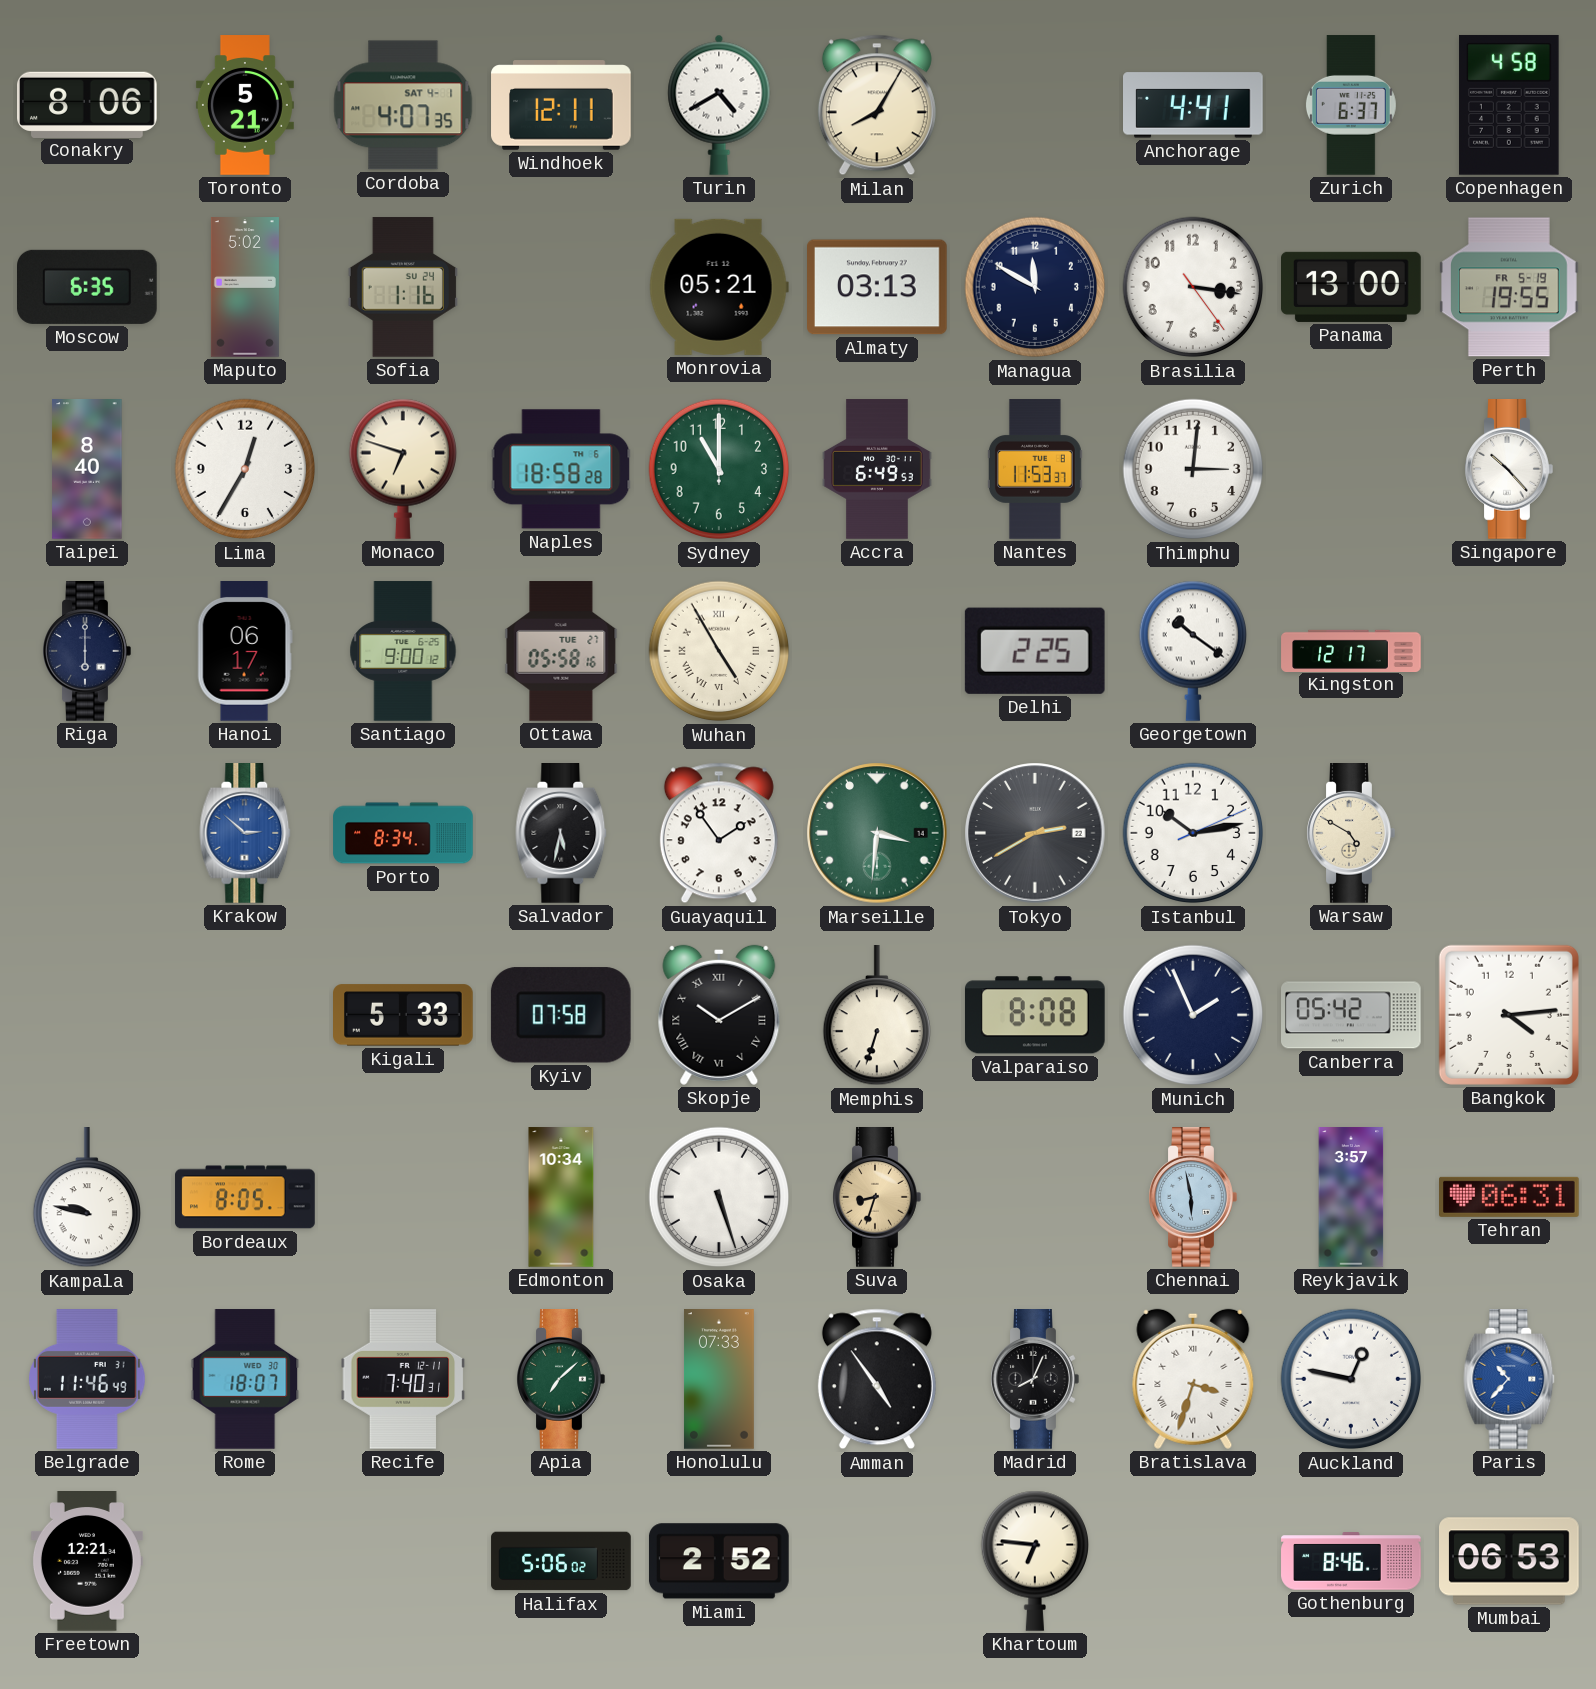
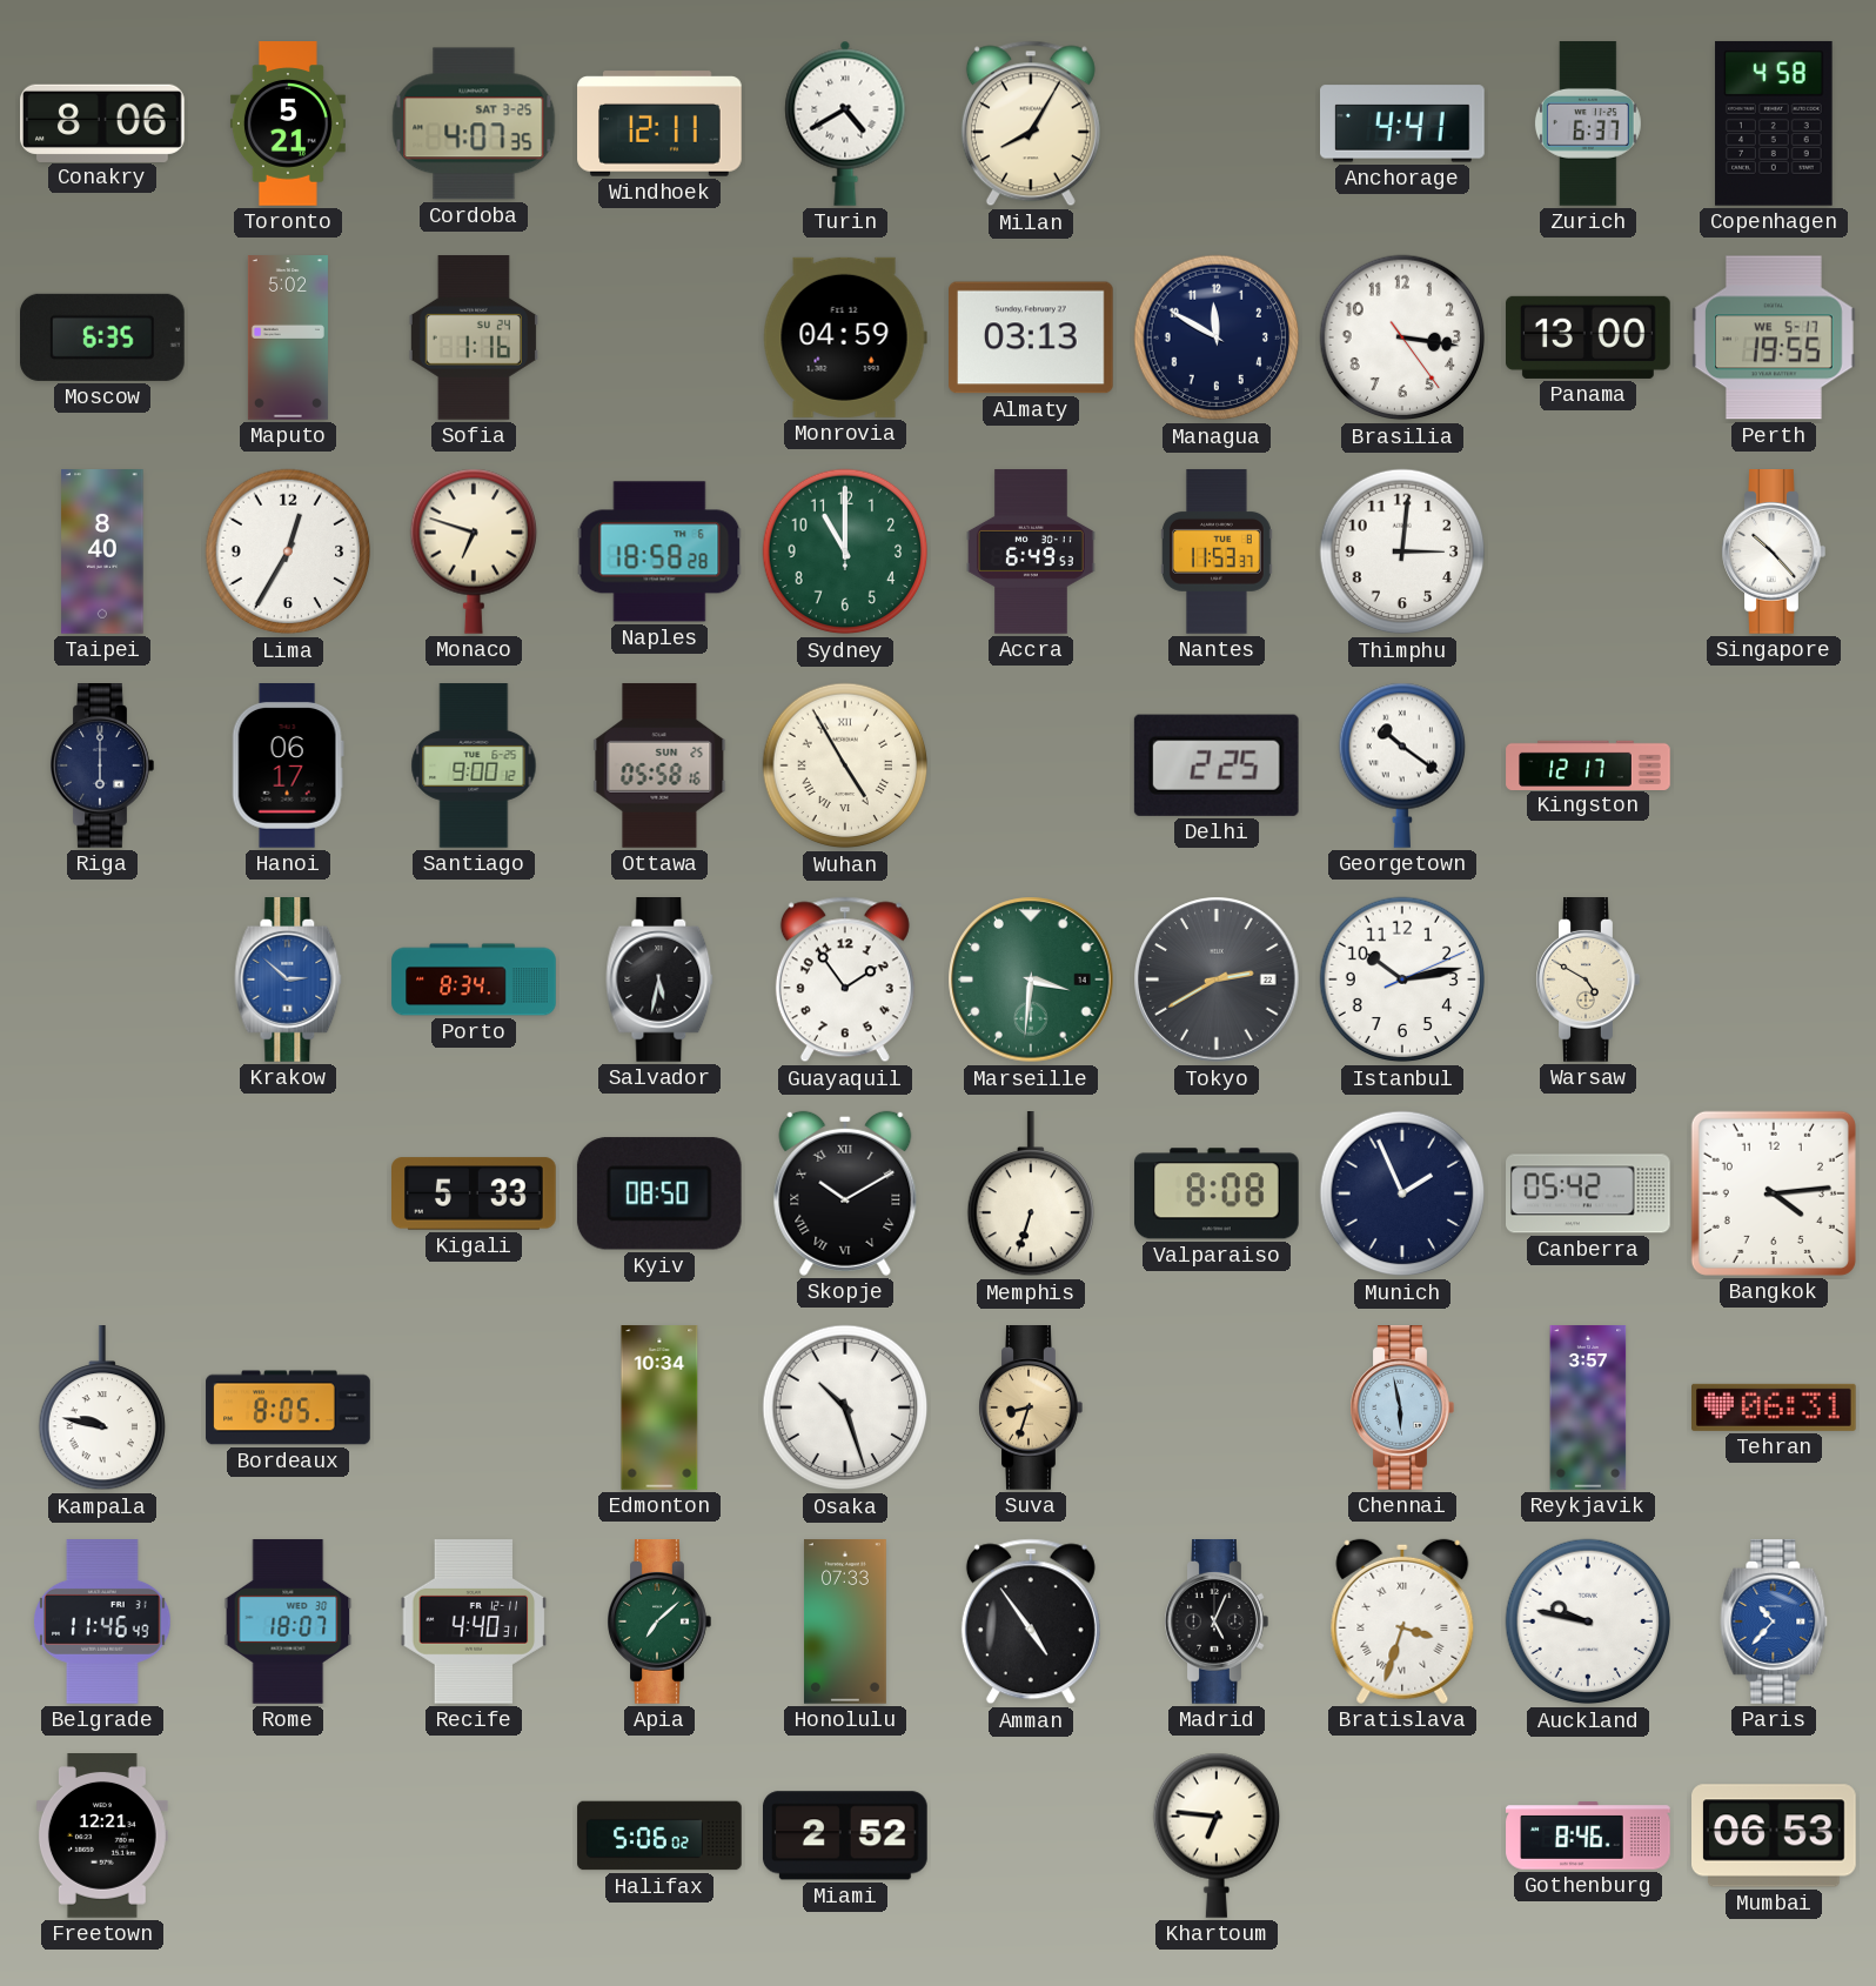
Cordoba date: SAT 4-1 -> SAT 3-25
Monrovia: 05:21 -> 04:59
Perth date: FR 5-19 -> WE 5-17
Ottawa date: TUE 27 -> SUN 25
Kyiv: 07:58 -> 08:50
Osaka: 5:27 -> 10:27
Recife: 7:40 -> 4:40
Madrid: 8:04 -> 5:04
Auckland: 12:47 -> 9:47
